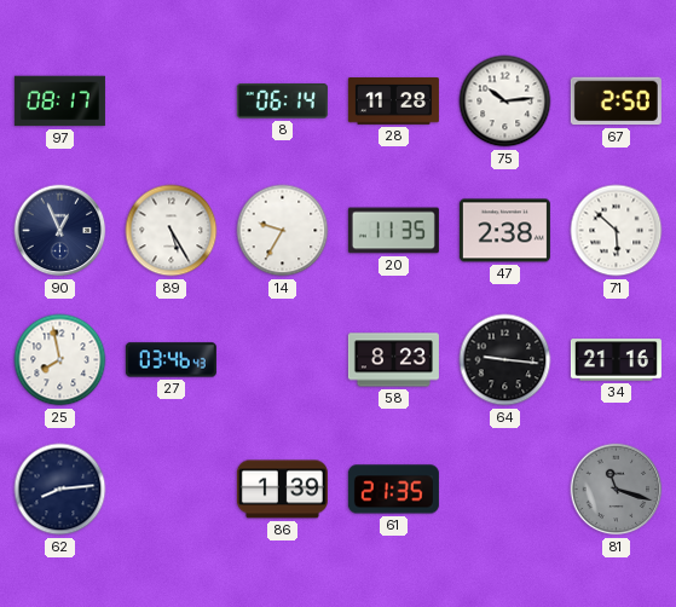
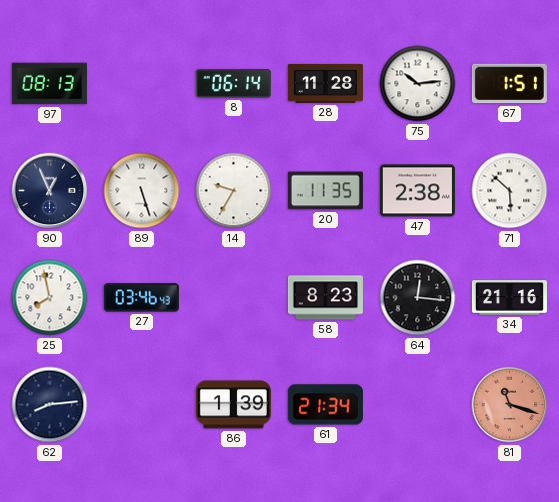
97: 08:17 -> 08:13
67: 2:50 -> 1:51
89: 5:25 -> 5:27
64: 9:16 -> 12:16
61: 21:35 -> 21:34
81 dial: grey -> salmon
